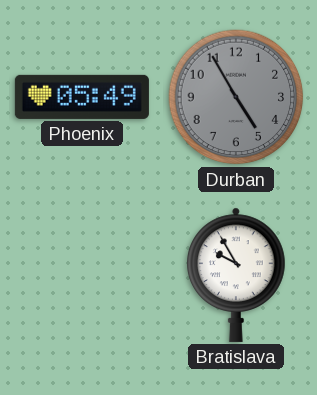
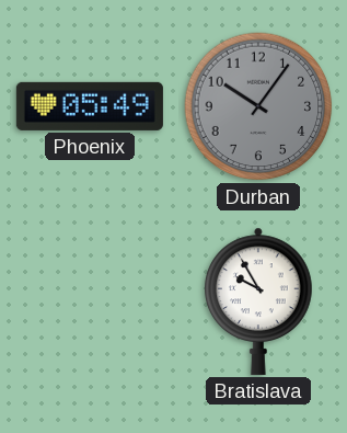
Durban: 4:55 -> 10:06
